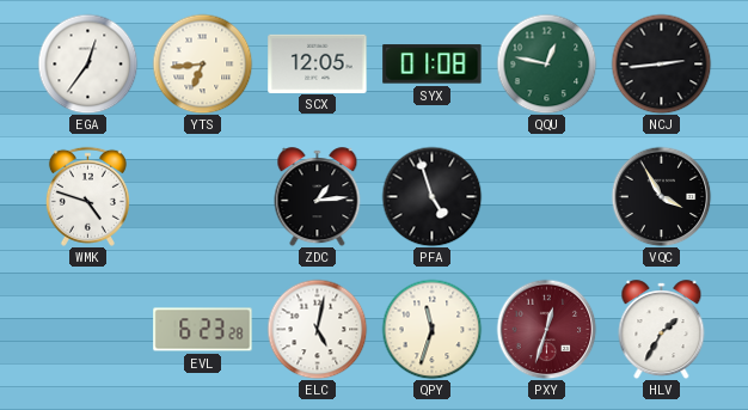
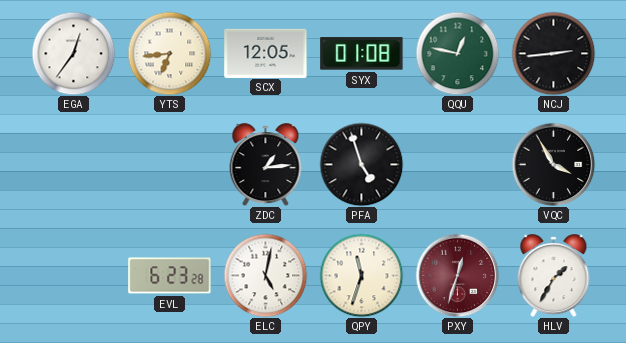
WMK: 4:48 -> none
